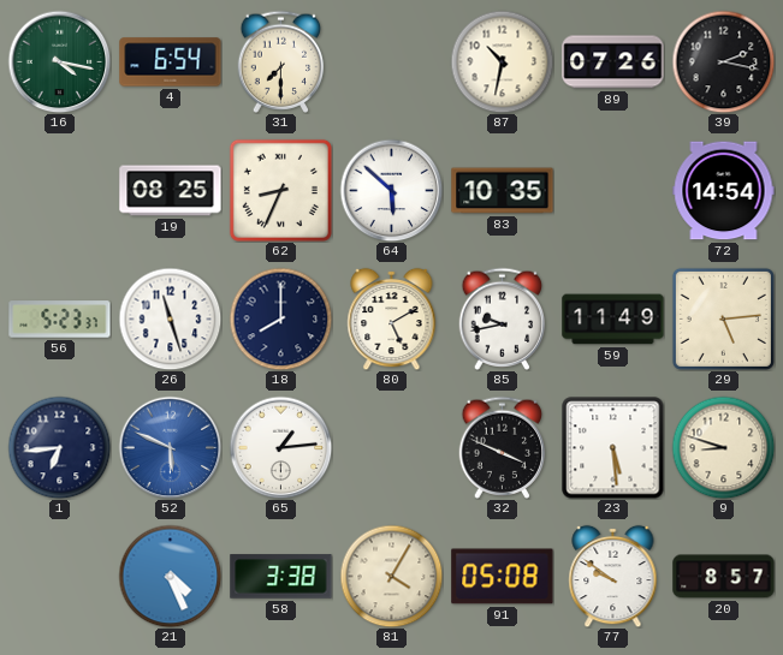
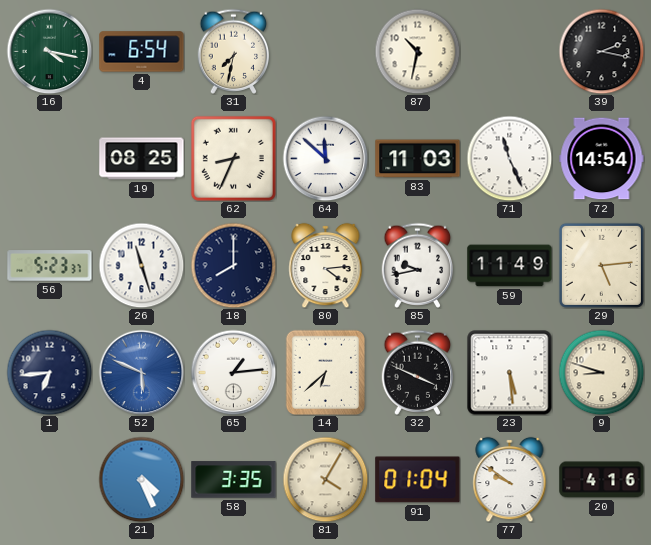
31: 7:30 -> 7:32
89: 07:26 -> none
64: 5:52 -> 11:52
83: 10:35 -> 11:03
71: none -> 11:26
80: 5:10 -> 4:14
14: none -> 6:38
58: 3:38 -> 3:35
91: 05:08 -> 01:04
20: 8:57 -> 4:16
